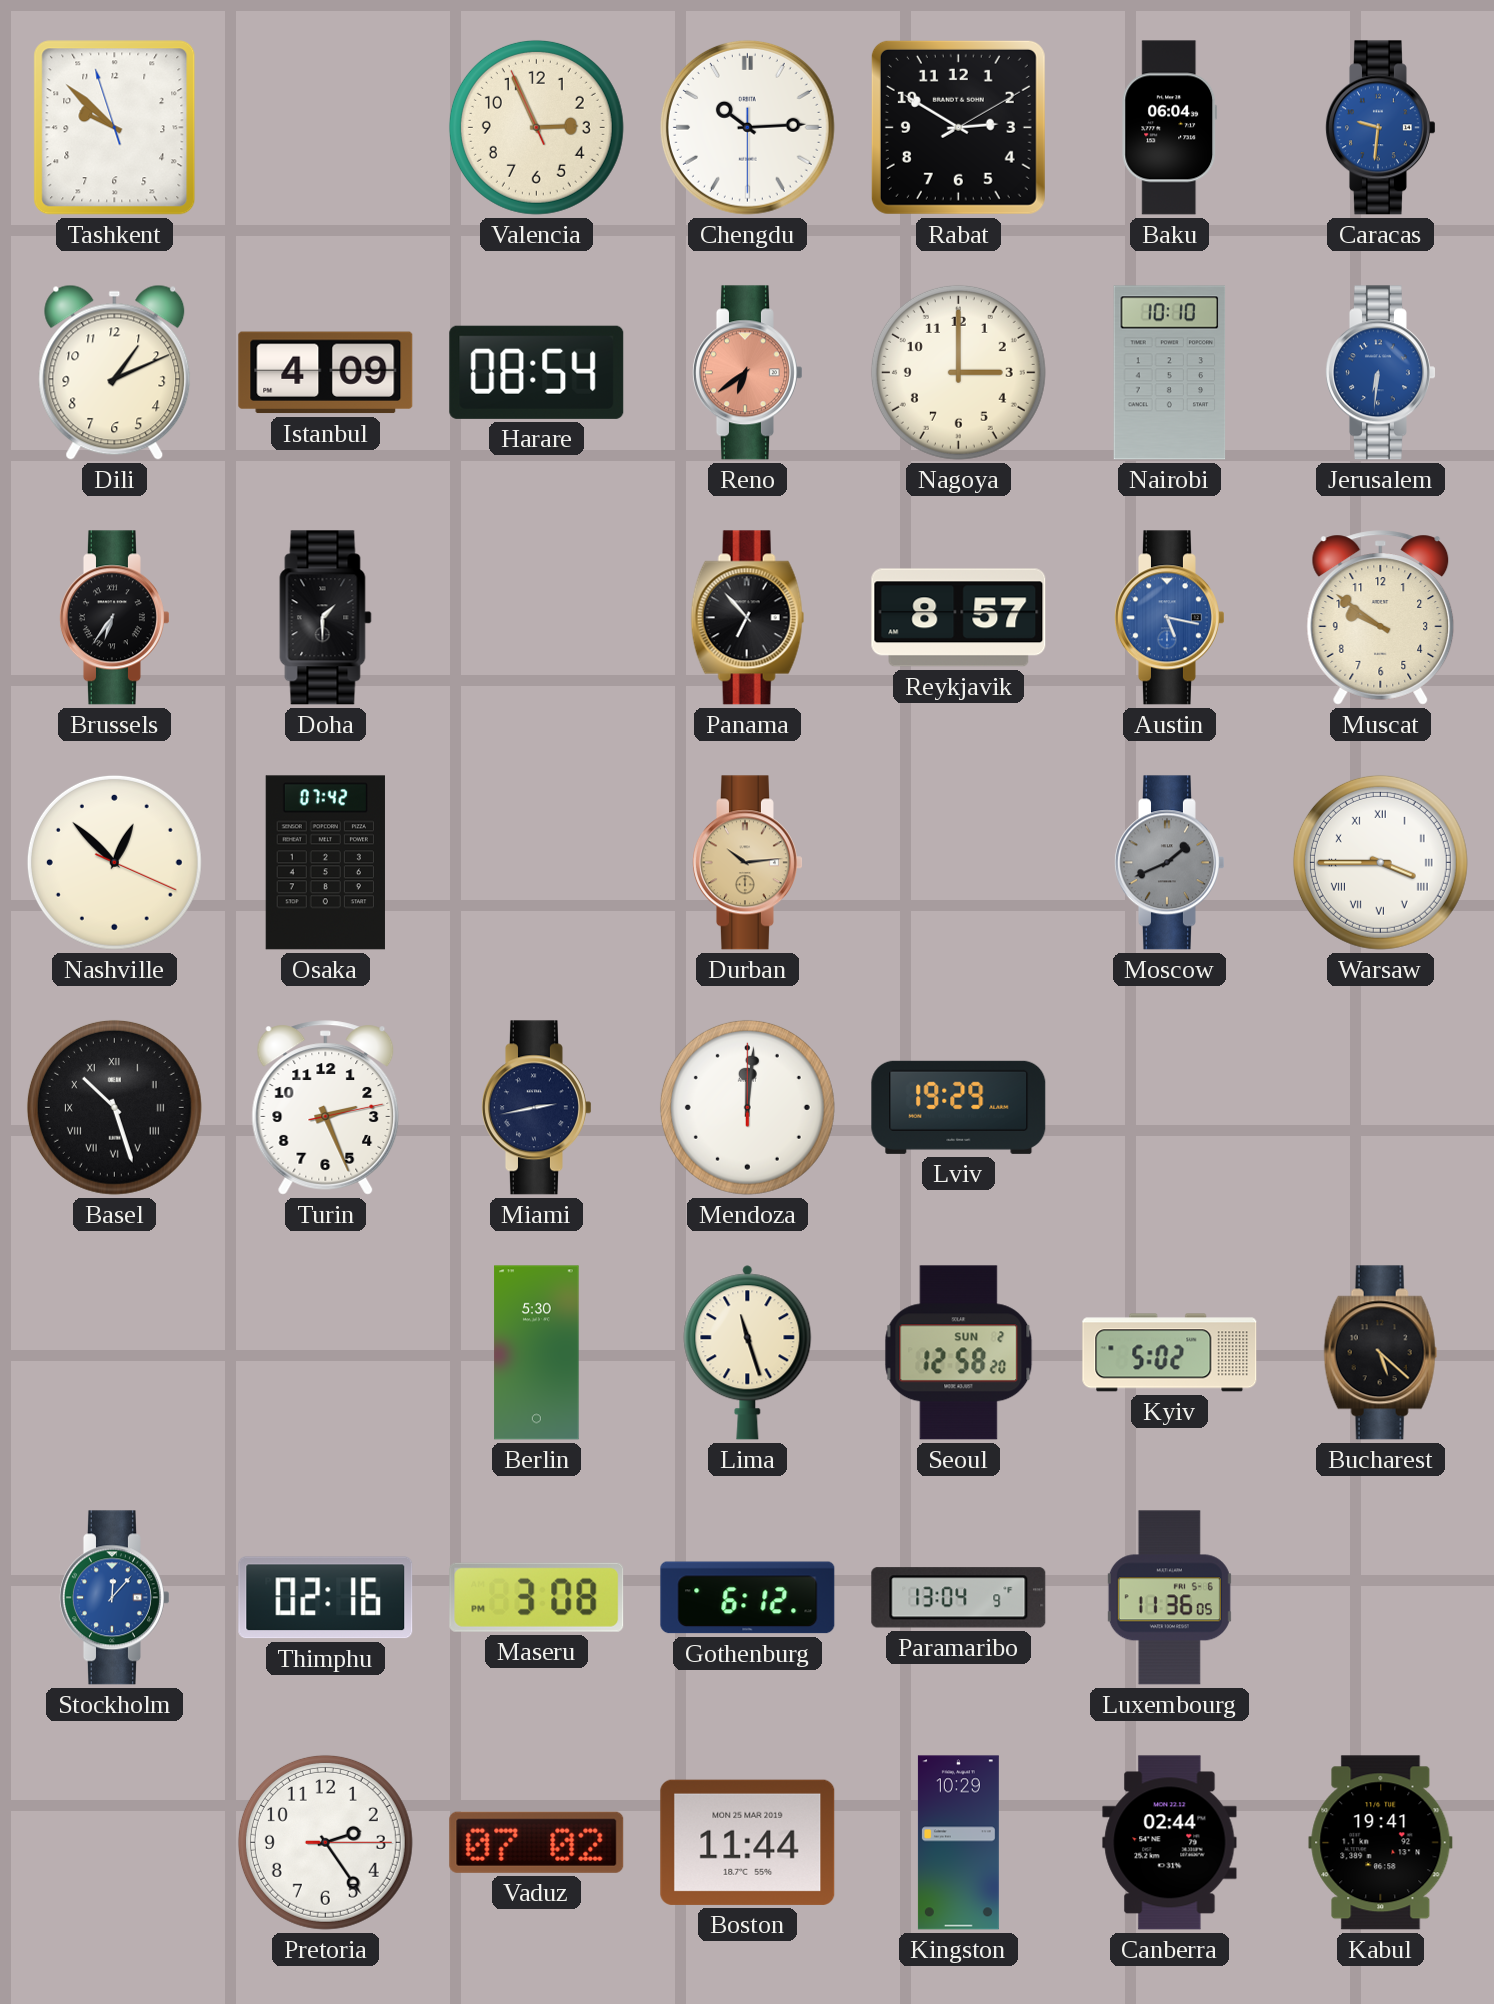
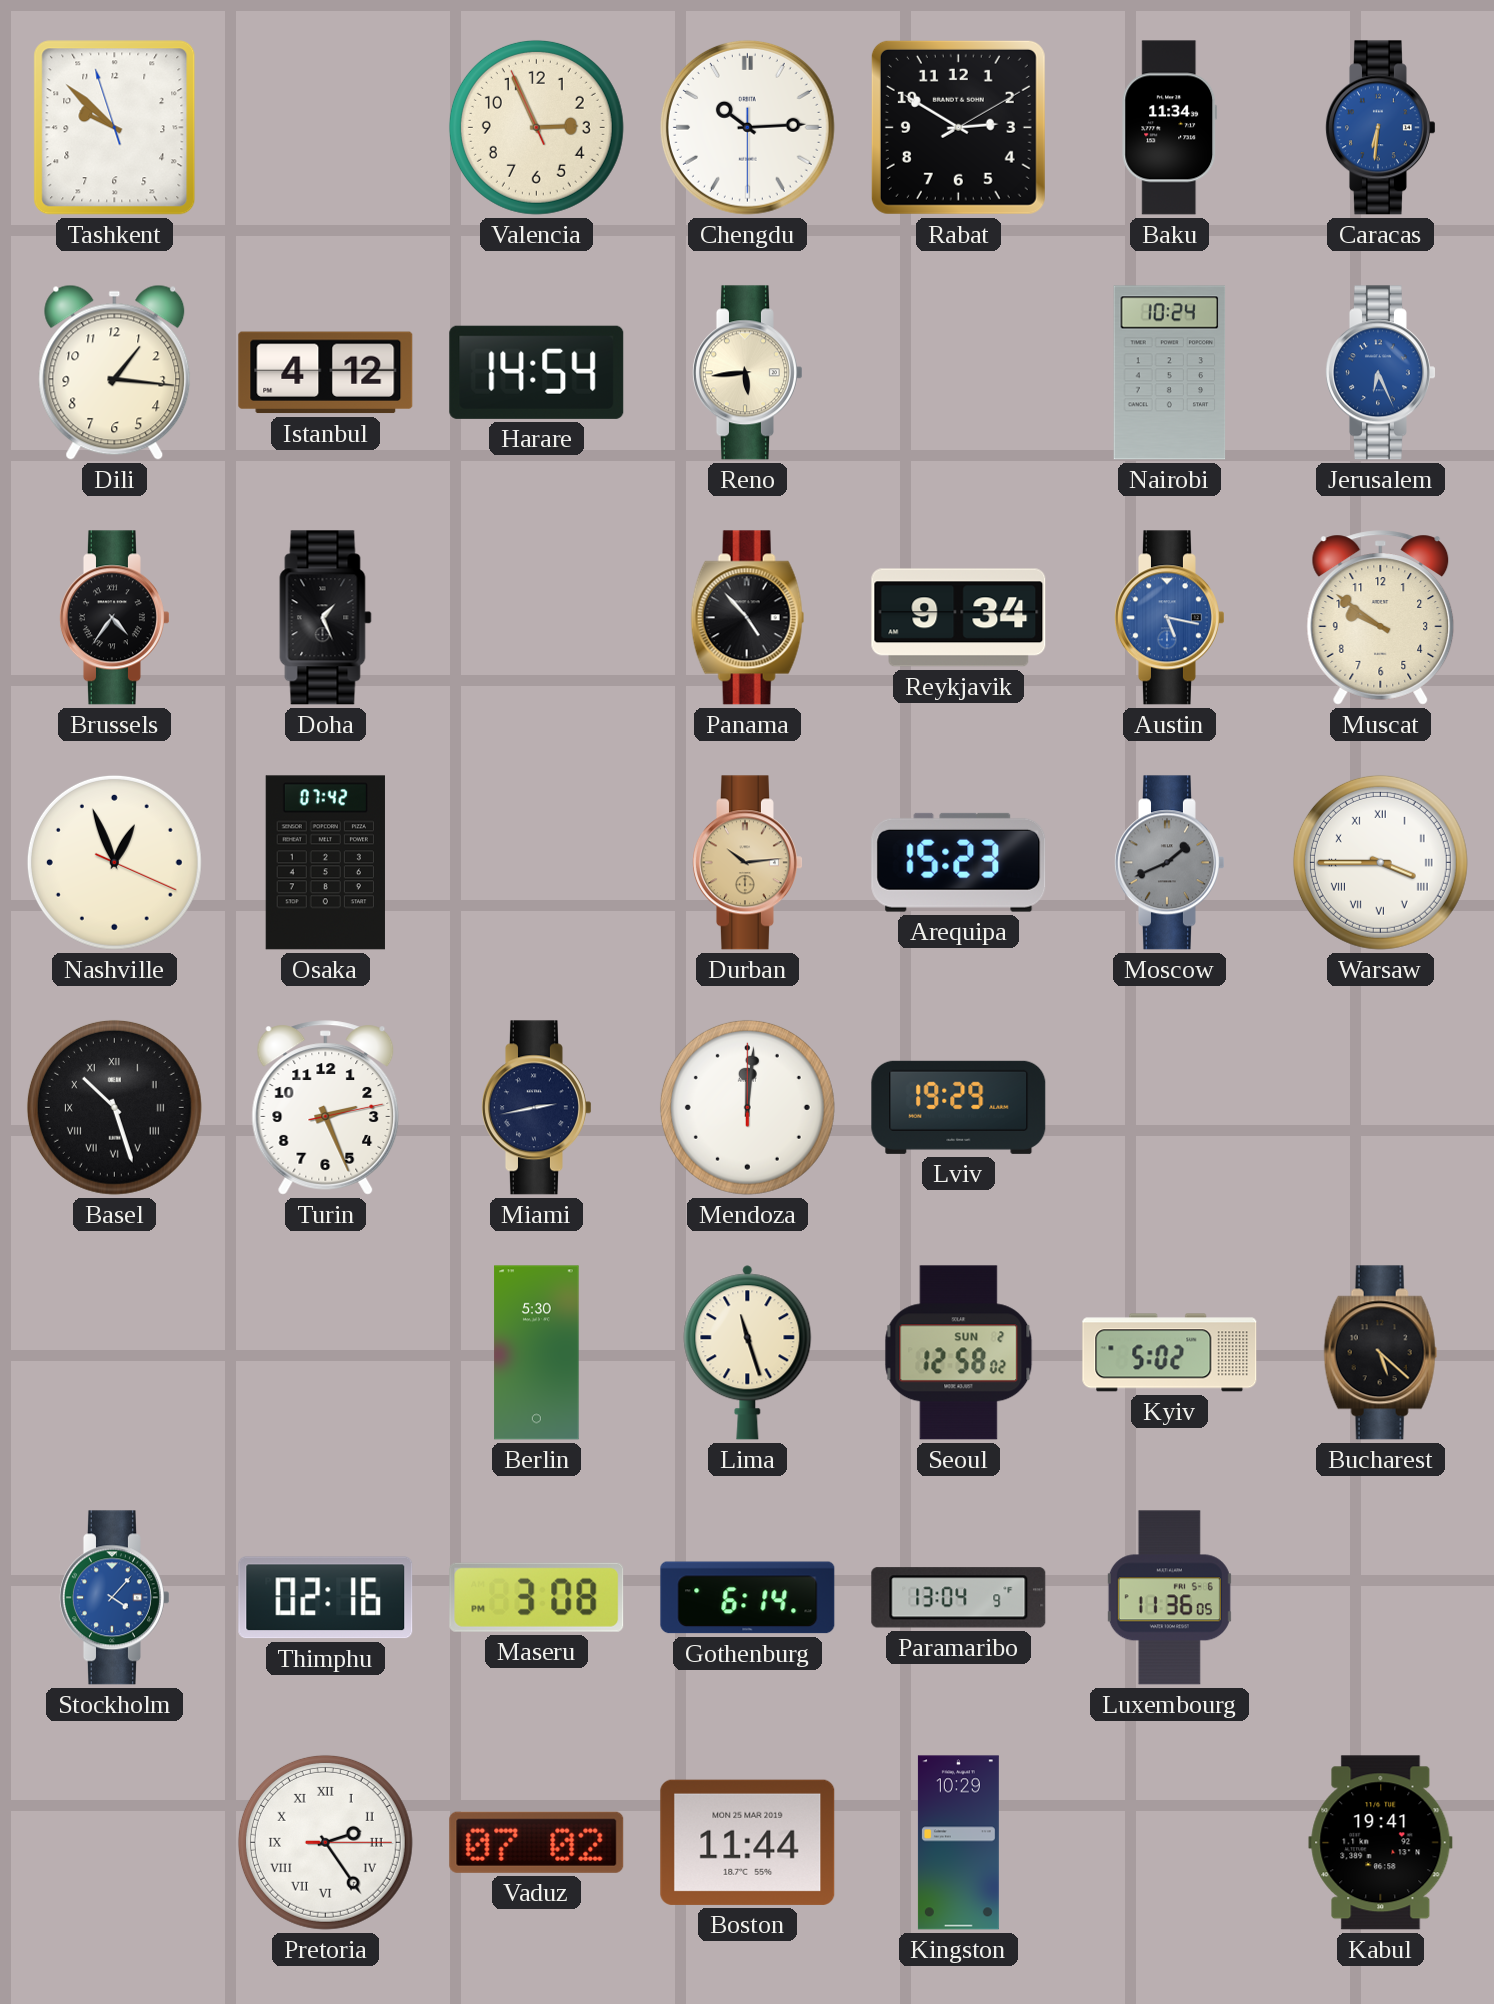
Baku: 06:04 -> 11:34
Caracas: 9:31 -> 6:31
Dili: 1:11 -> 1:16
Istanbul: 4:09 -> 4:12
Harare: 08:54 -> 14:54
Reno: 6:39 -> 5:44
Reno dial: salmon -> cream
Nagoya: 3:00 -> none
Nairobi: 10:10 -> 10:24
Jerusalem: 6:31 -> 6:26
Brussels: 6:36 -> 4:36
Doha: 1:30 -> 1:26
Panama: 6:53 -> 4:53
Reykjavik: 8:57 -> 9:34
Nashville: 12:52 -> 12:56
Arequipa: none -> 15:23
Seoul: 12:58:20 -> 12:58:02
Stockholm: 12:07 -> 4:07
Gothenburg: 6:12 -> 6:14
Pretoria numerals: Arabic -> Roman
Canberra: 02:44 -> none
